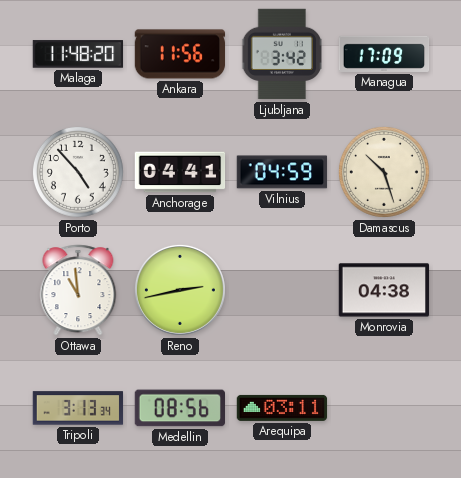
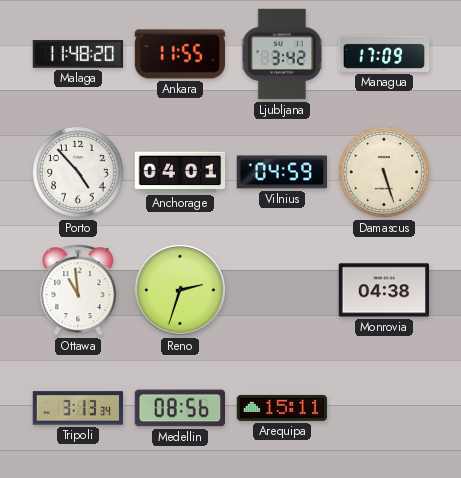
Ankara: 11:56 -> 11:55
Anchorage: 04:41 -> 04:01
Damascus: 10:27 -> 5:27
Reno: 2:43 -> 2:33
Arequipa: 03:11 -> 15:11
